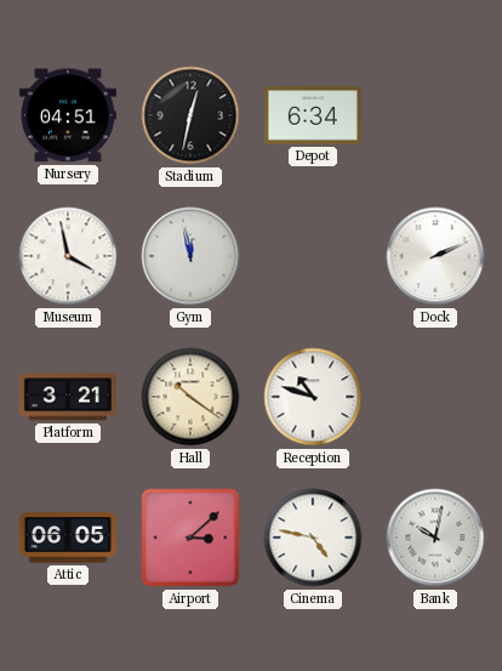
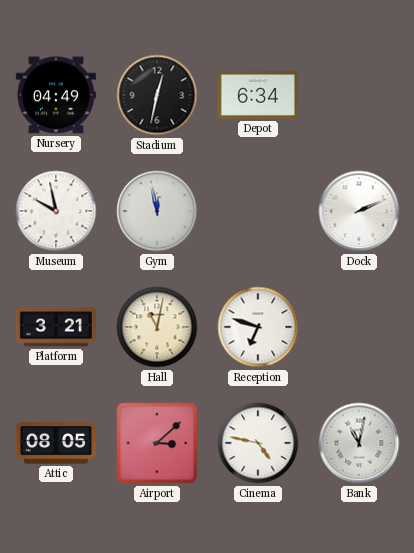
Nursery: 04:51 -> 04:49
Museum: 3:58 -> 9:58
Hall: 10:21 -> 11:02
Reception: 10:48 -> 6:48
Attic: 06:05 -> 08:05
Bank: 10:02 -> 11:02
